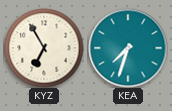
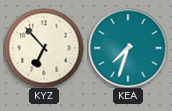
KYZ: 6:55 -> 6:53
